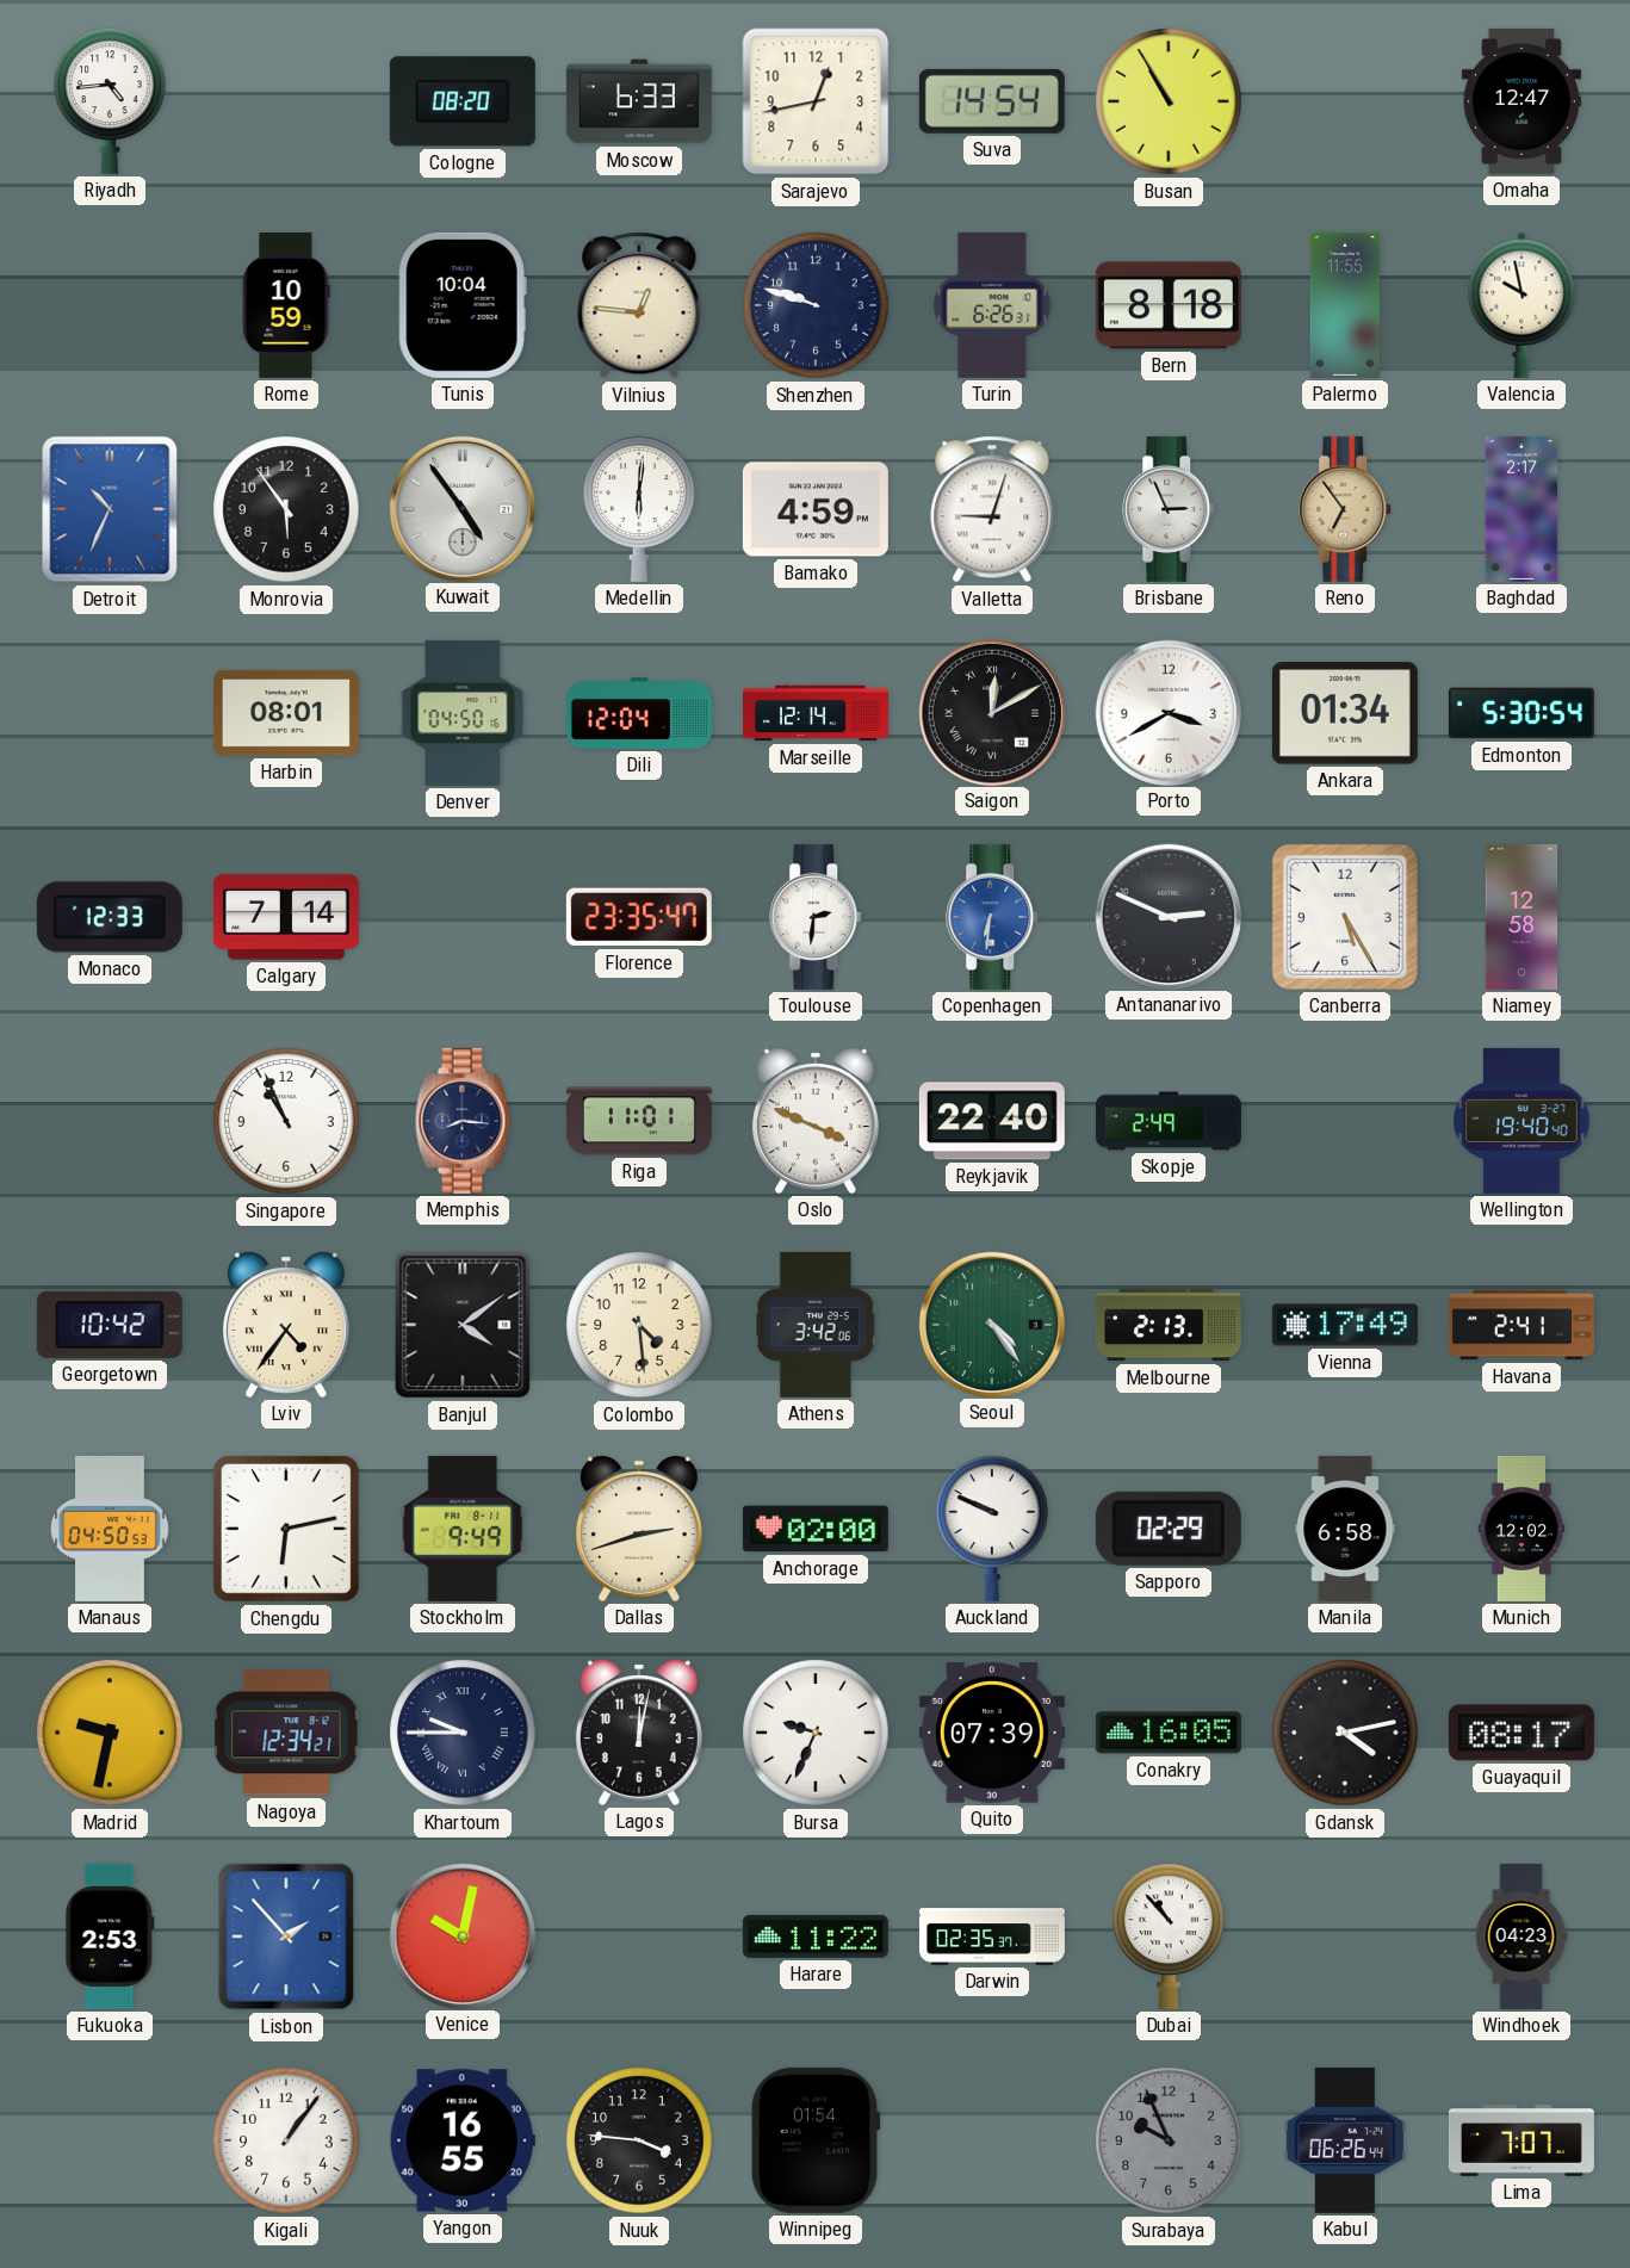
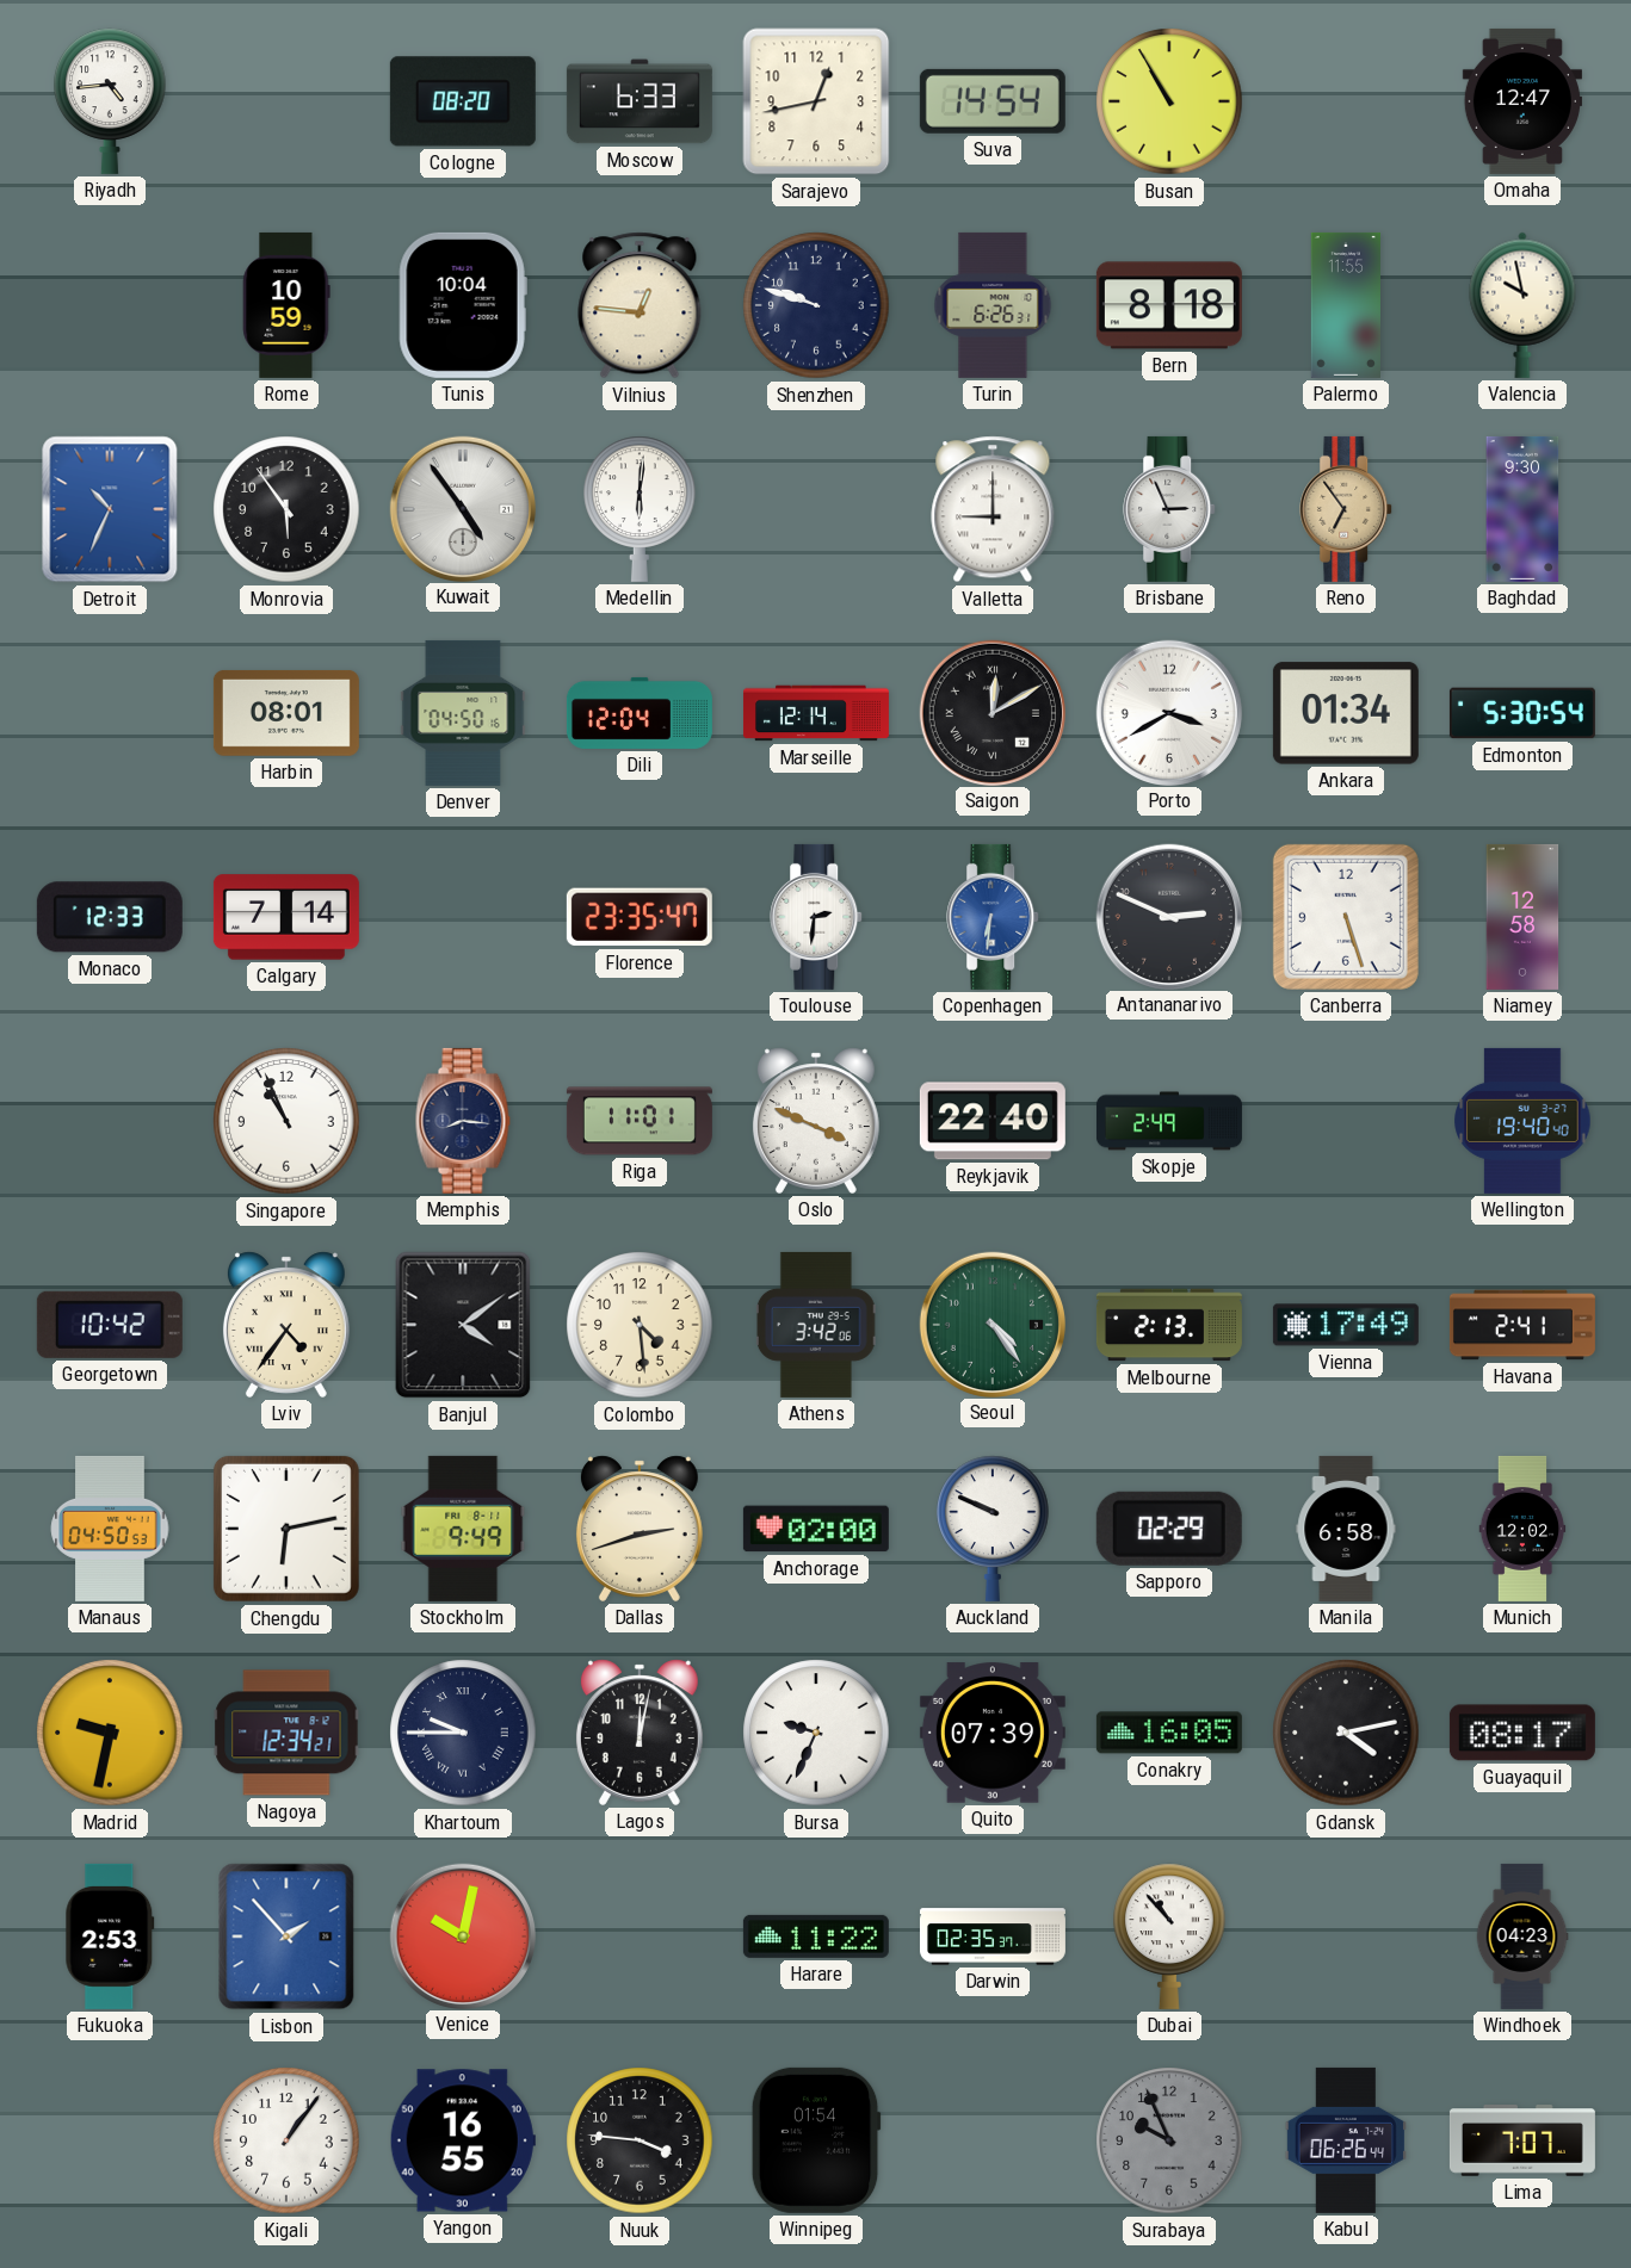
Bamako: 4:59 -> none
Valletta: 9:03 -> 9:00
Baghdad: 2:17 -> 9:30
Canberra: 5:25 -> 5:27
